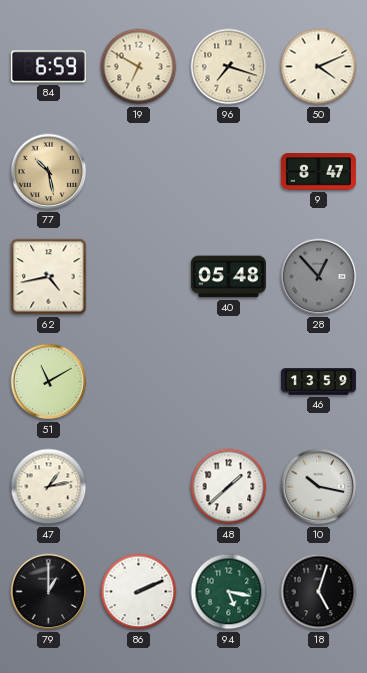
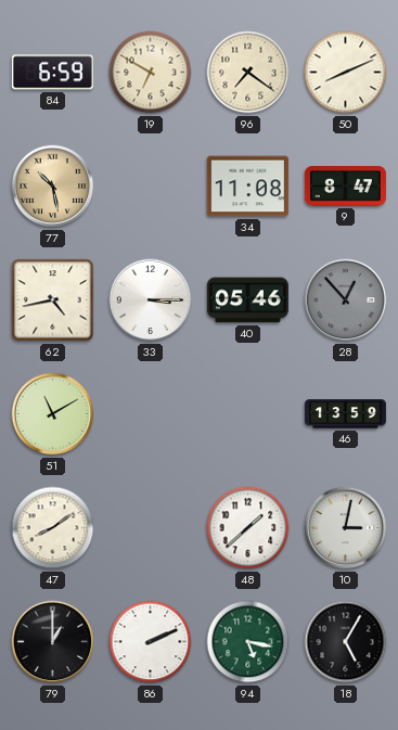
96: 7:18 -> 7:21
50: 4:11 -> 8:11
34: none -> 11:08
33: none -> 3:15
40: 05:48 -> 05:46
47: 1:13 -> 8:09
10: 10:17 -> 3:02
18: 5:03 -> 5:05
